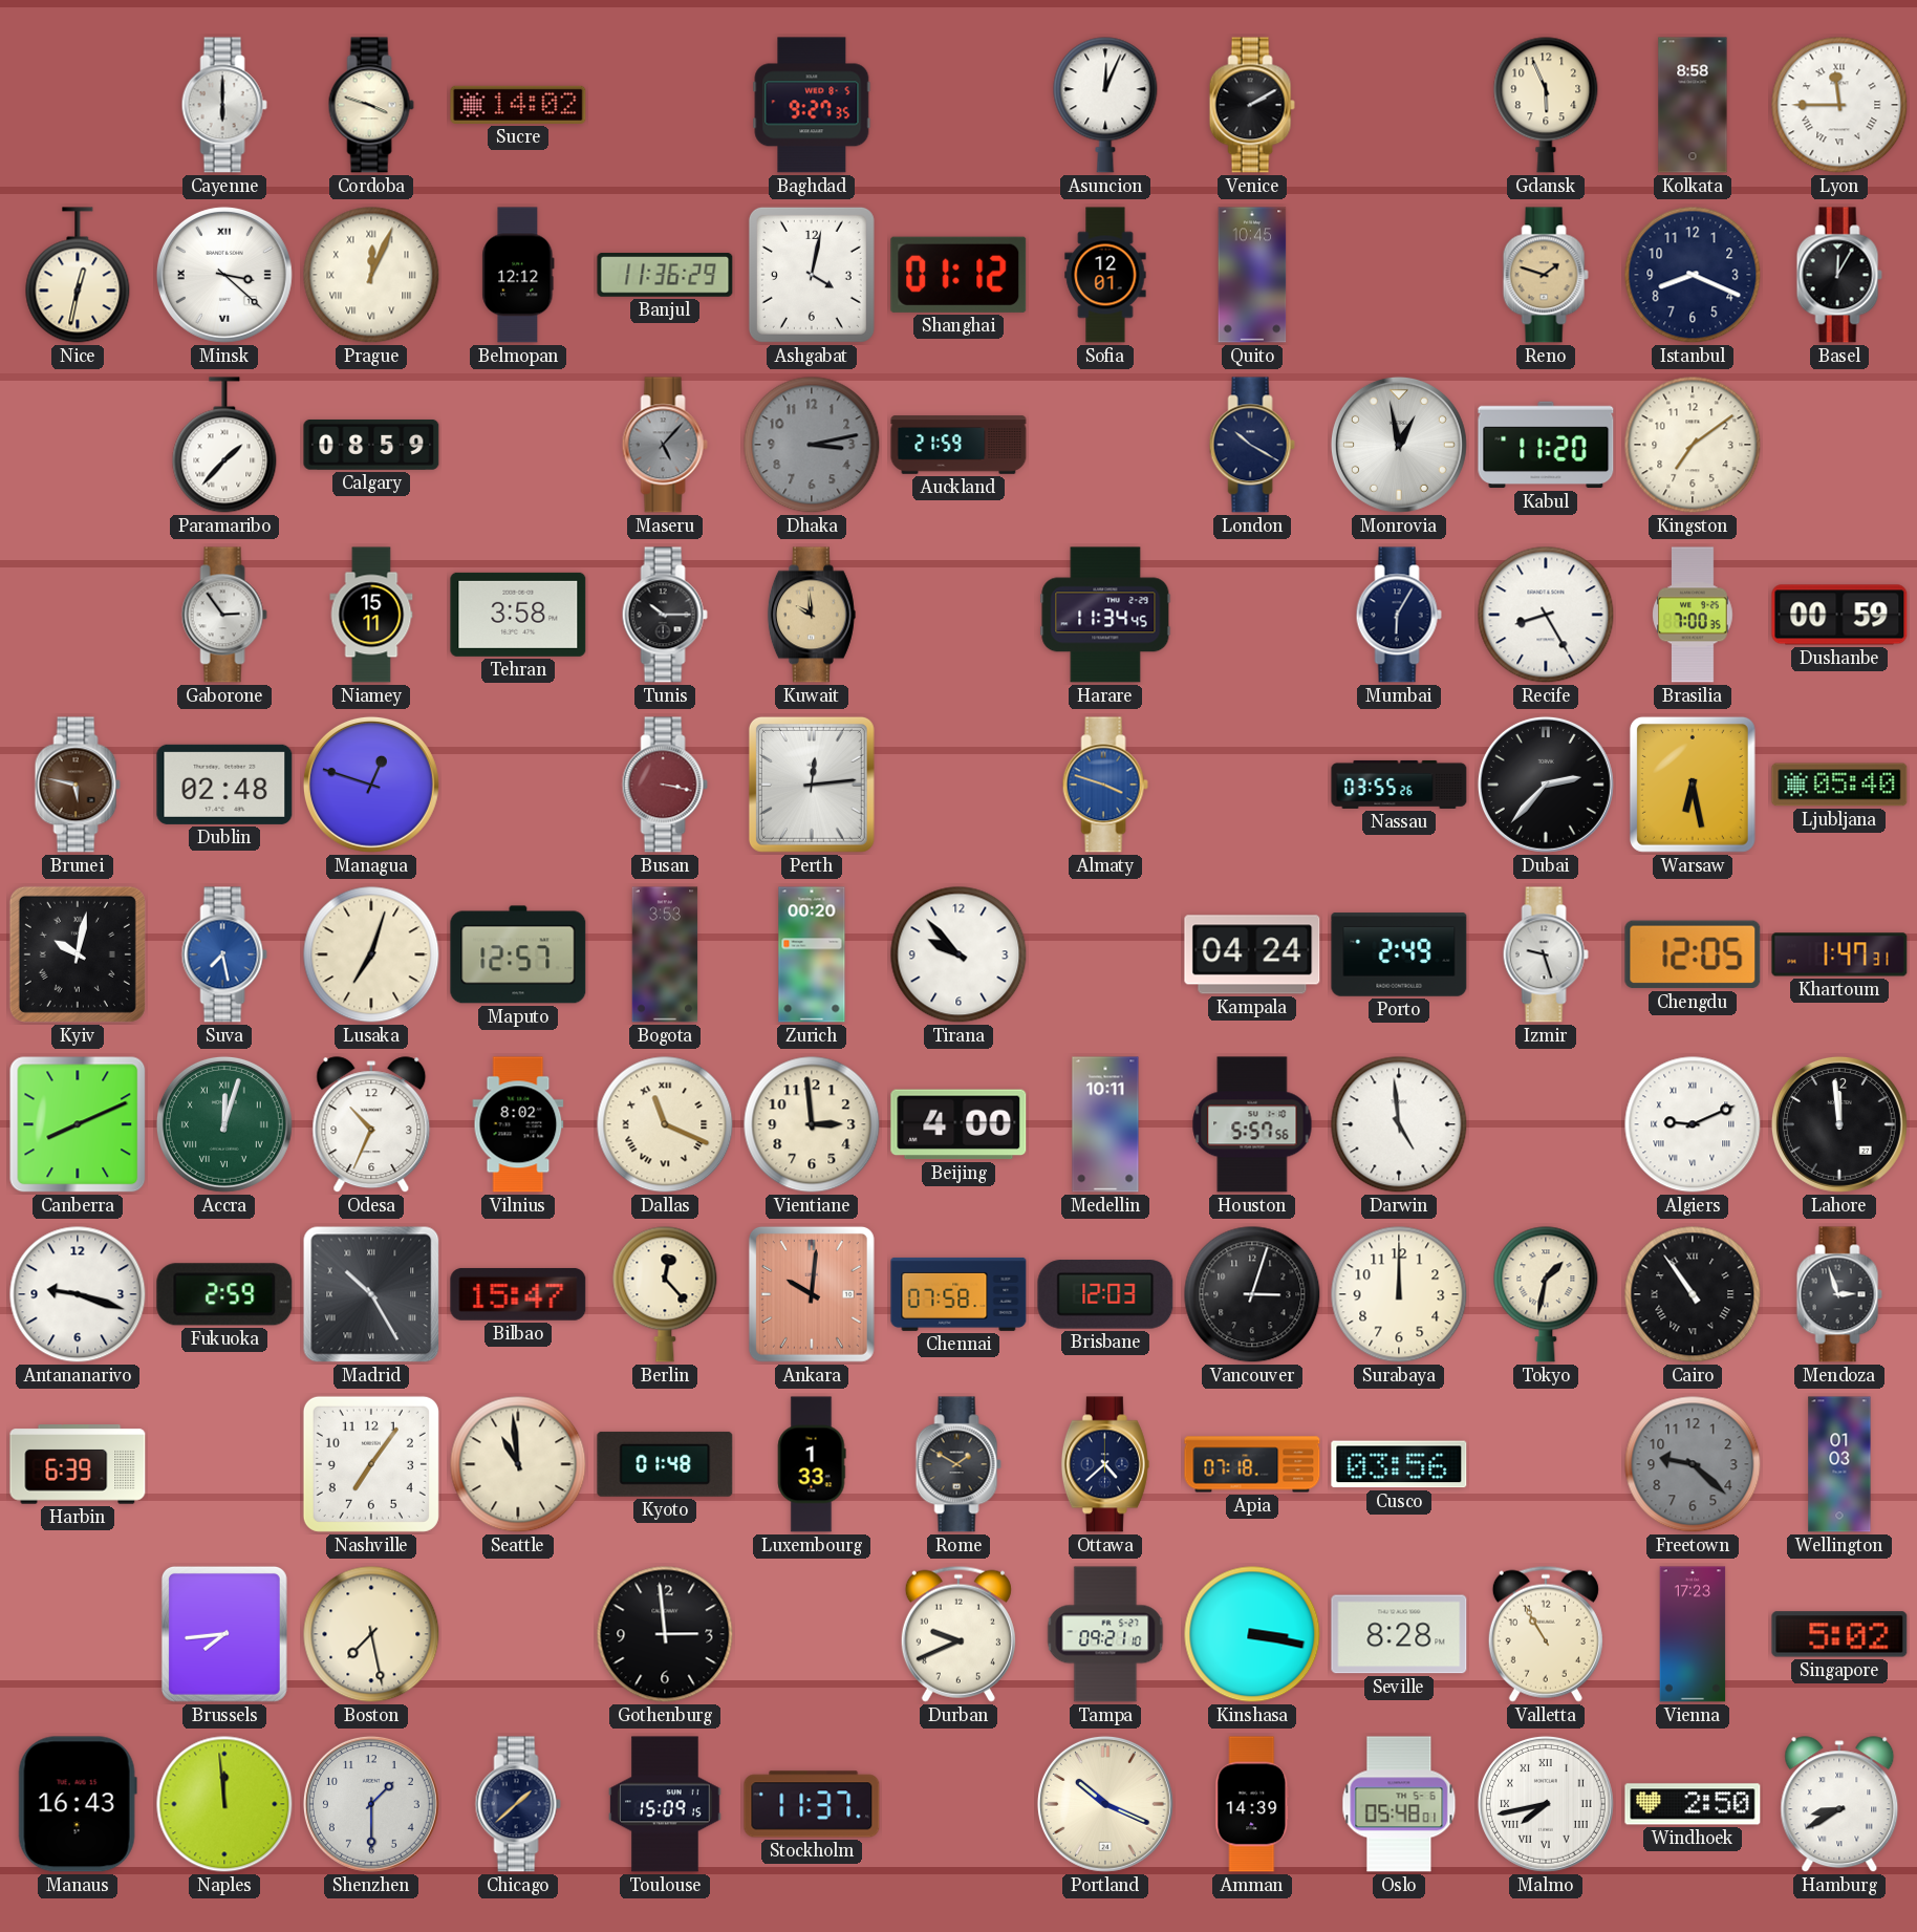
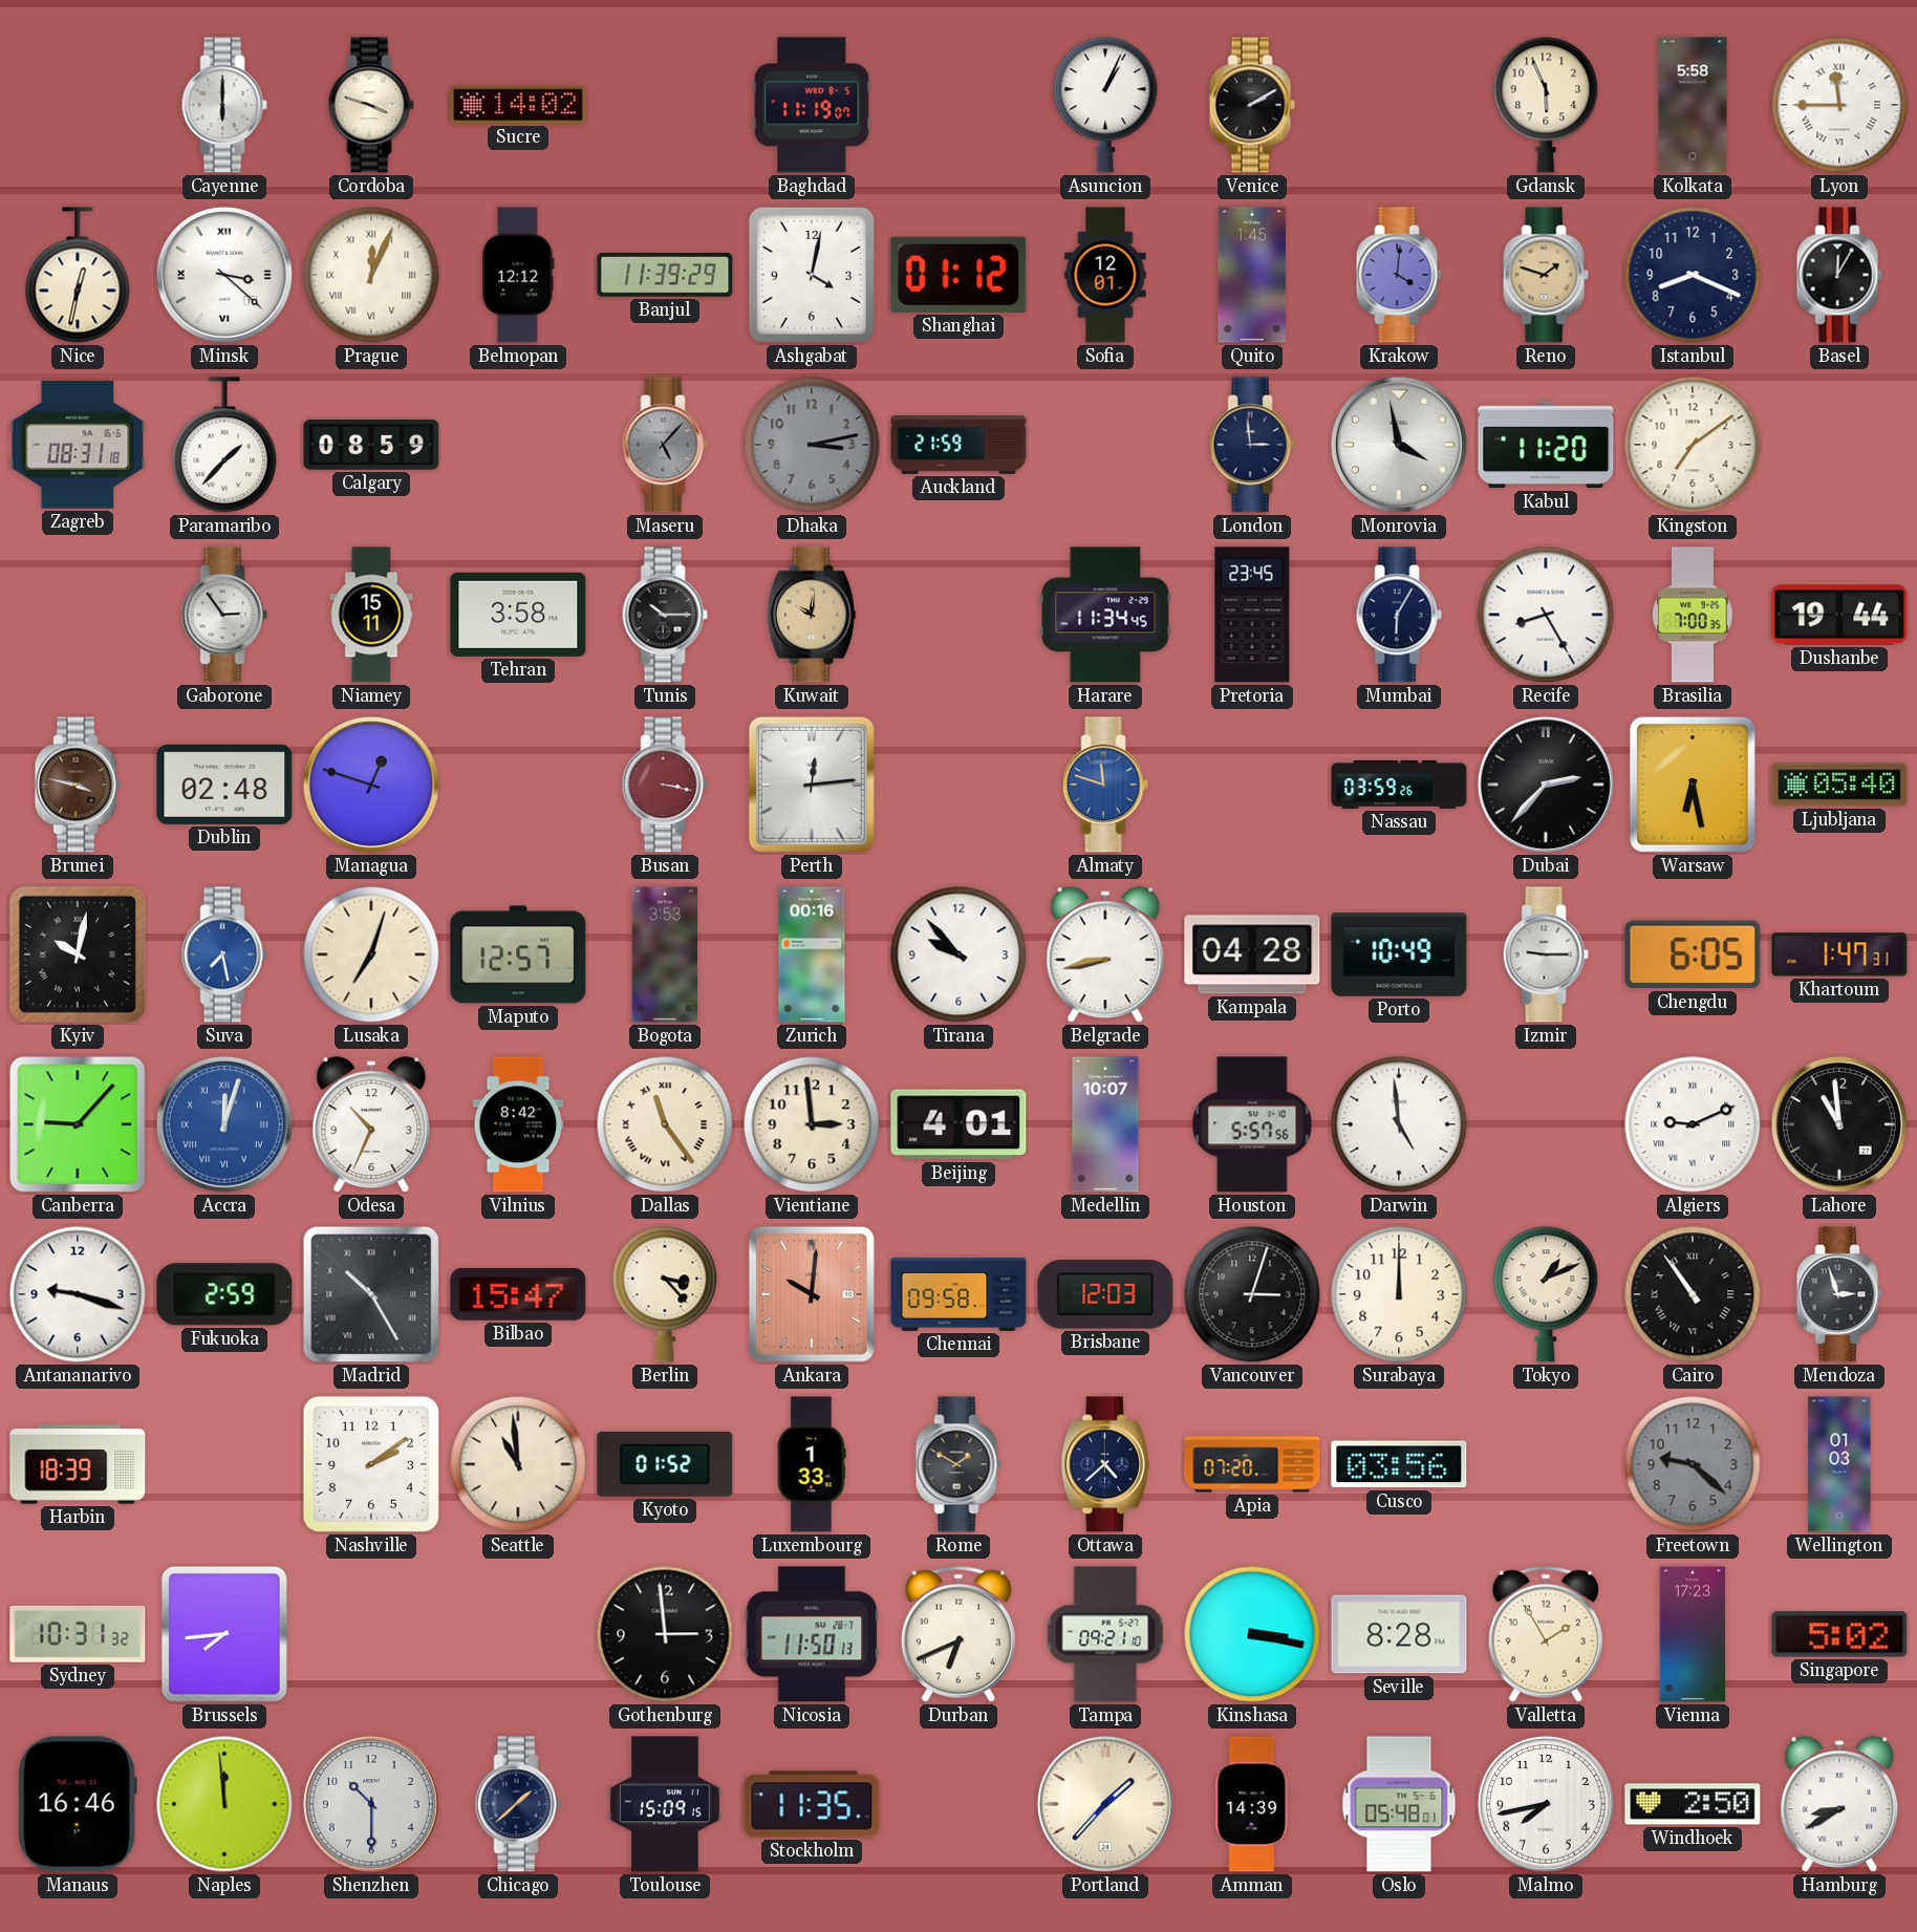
Baghdad: 9:27 -> 11:19
Asuncion: 12:04 -> 1:04
Kolkata: 8:58 -> 5:58
Banjul: 11:36 -> 11:39
Quito: 10:45 -> 1:45
Krakow: none -> 4:01
Zagreb: none -> 08:31
London: 10:20 -> 2:59
Monrovia: 12:58 -> 3:58
Kuwait: 9:59 -> 10:01
Pretoria: none -> 23:45
Dushanbe: 00:59 -> 19:44
Brunei: 5:47 -> 3:47
Almaty: 3:48 -> 11:48
Nassau: 03:55 -> 03:59
Zurich: 00:20 -> 00:16
Belgrade: none -> 8:43
Kampala: 04:24 -> 04:28
Porto: 2:49 -> 10:49
Izmir: 9:27 -> 9:15
Chengdu: 12:05 -> 6:05
Canberra: 8:11 -> 9:07
Accra dial: green -> blue
Vilnius: 8:02 -> 8:42
Dallas: 11:19 -> 11:24
Beijing: 4:00 -> 4:01
Medellin: 10:11 -> 10:07
Lahore: 11:59 -> 10:59
Berlin: 12:23 -> 3:23
Chennai: 07:58 -> 09:58
Tokyo: 1:32 -> 1:11
Harbin: 6:39 -> 18:39
Nashville: 7:06 -> 2:09
Kyoto: 01:48 -> 01:52
Apia: 07:18 -> 07:20
Sydney: none -> 10:31
Boston: 7:28 -> none
Nicosia: none -> 11:50
Durban: 9:41 -> 6:41
Valletta: 10:55 -> 1:55
Manaus: 16:43 -> 16:46
Shenzhen: 1:30 -> 10:30
Stockholm: 11:37 -> 11:35
Portland: 10:19 -> 1:37
Malmo numerals: Roman -> Arabic
